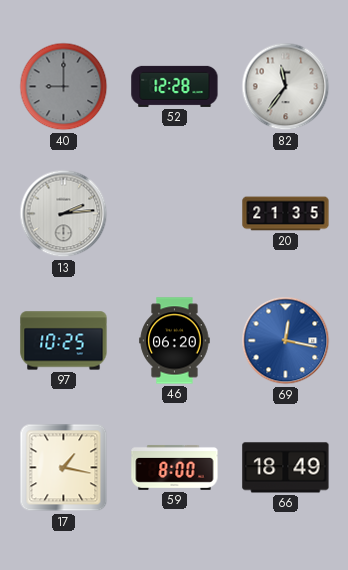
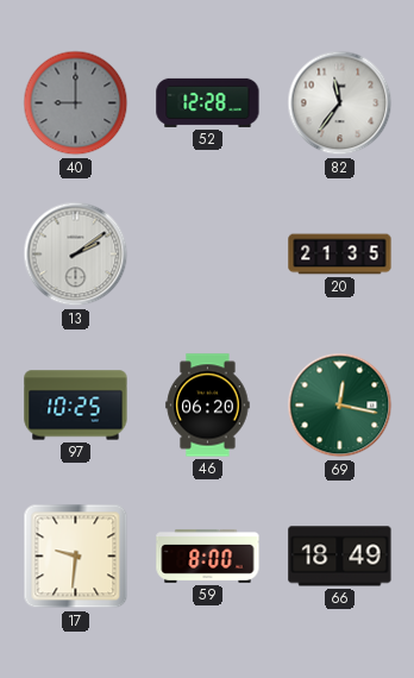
13: 2:14 -> 2:09
69 dial: blue -> green
17: 1:17 -> 9:31
